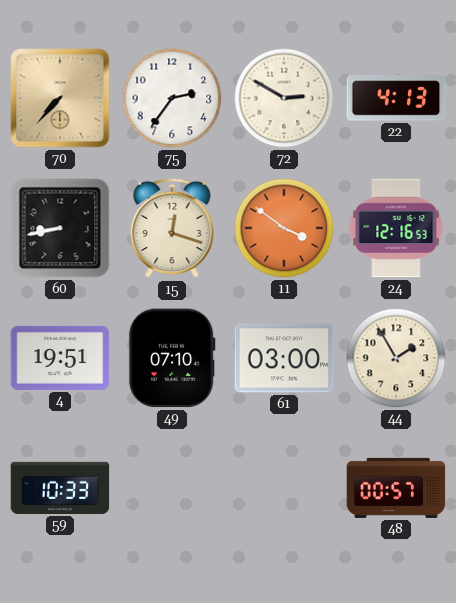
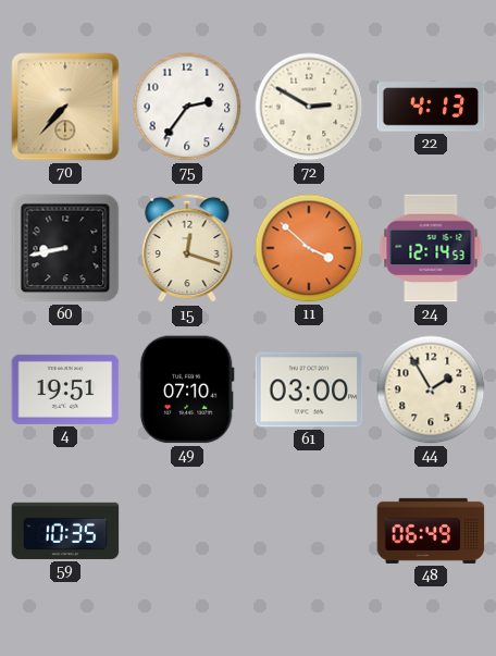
11: 3:51 -> 3:52
24: 12:16 -> 12:14
59: 10:33 -> 10:35
48: 00:57 -> 06:49
